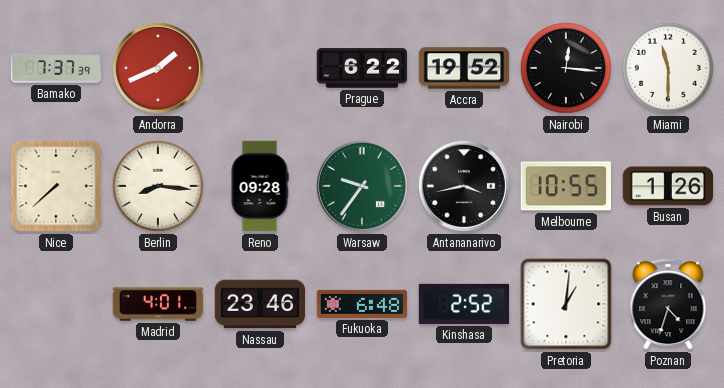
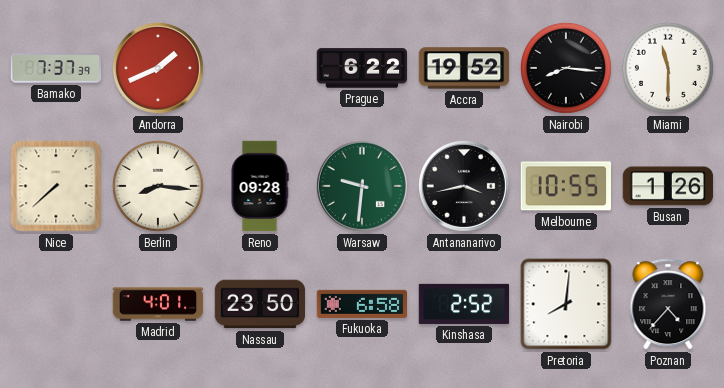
Nairobi: 12:16 -> 8:16
Warsaw: 9:36 -> 9:31
Nassau: 23:46 -> 23:50
Fukuoka: 6:48 -> 6:58
Pretoria: 1:01 -> 8:01
Poznan: 4:33 -> 4:37
